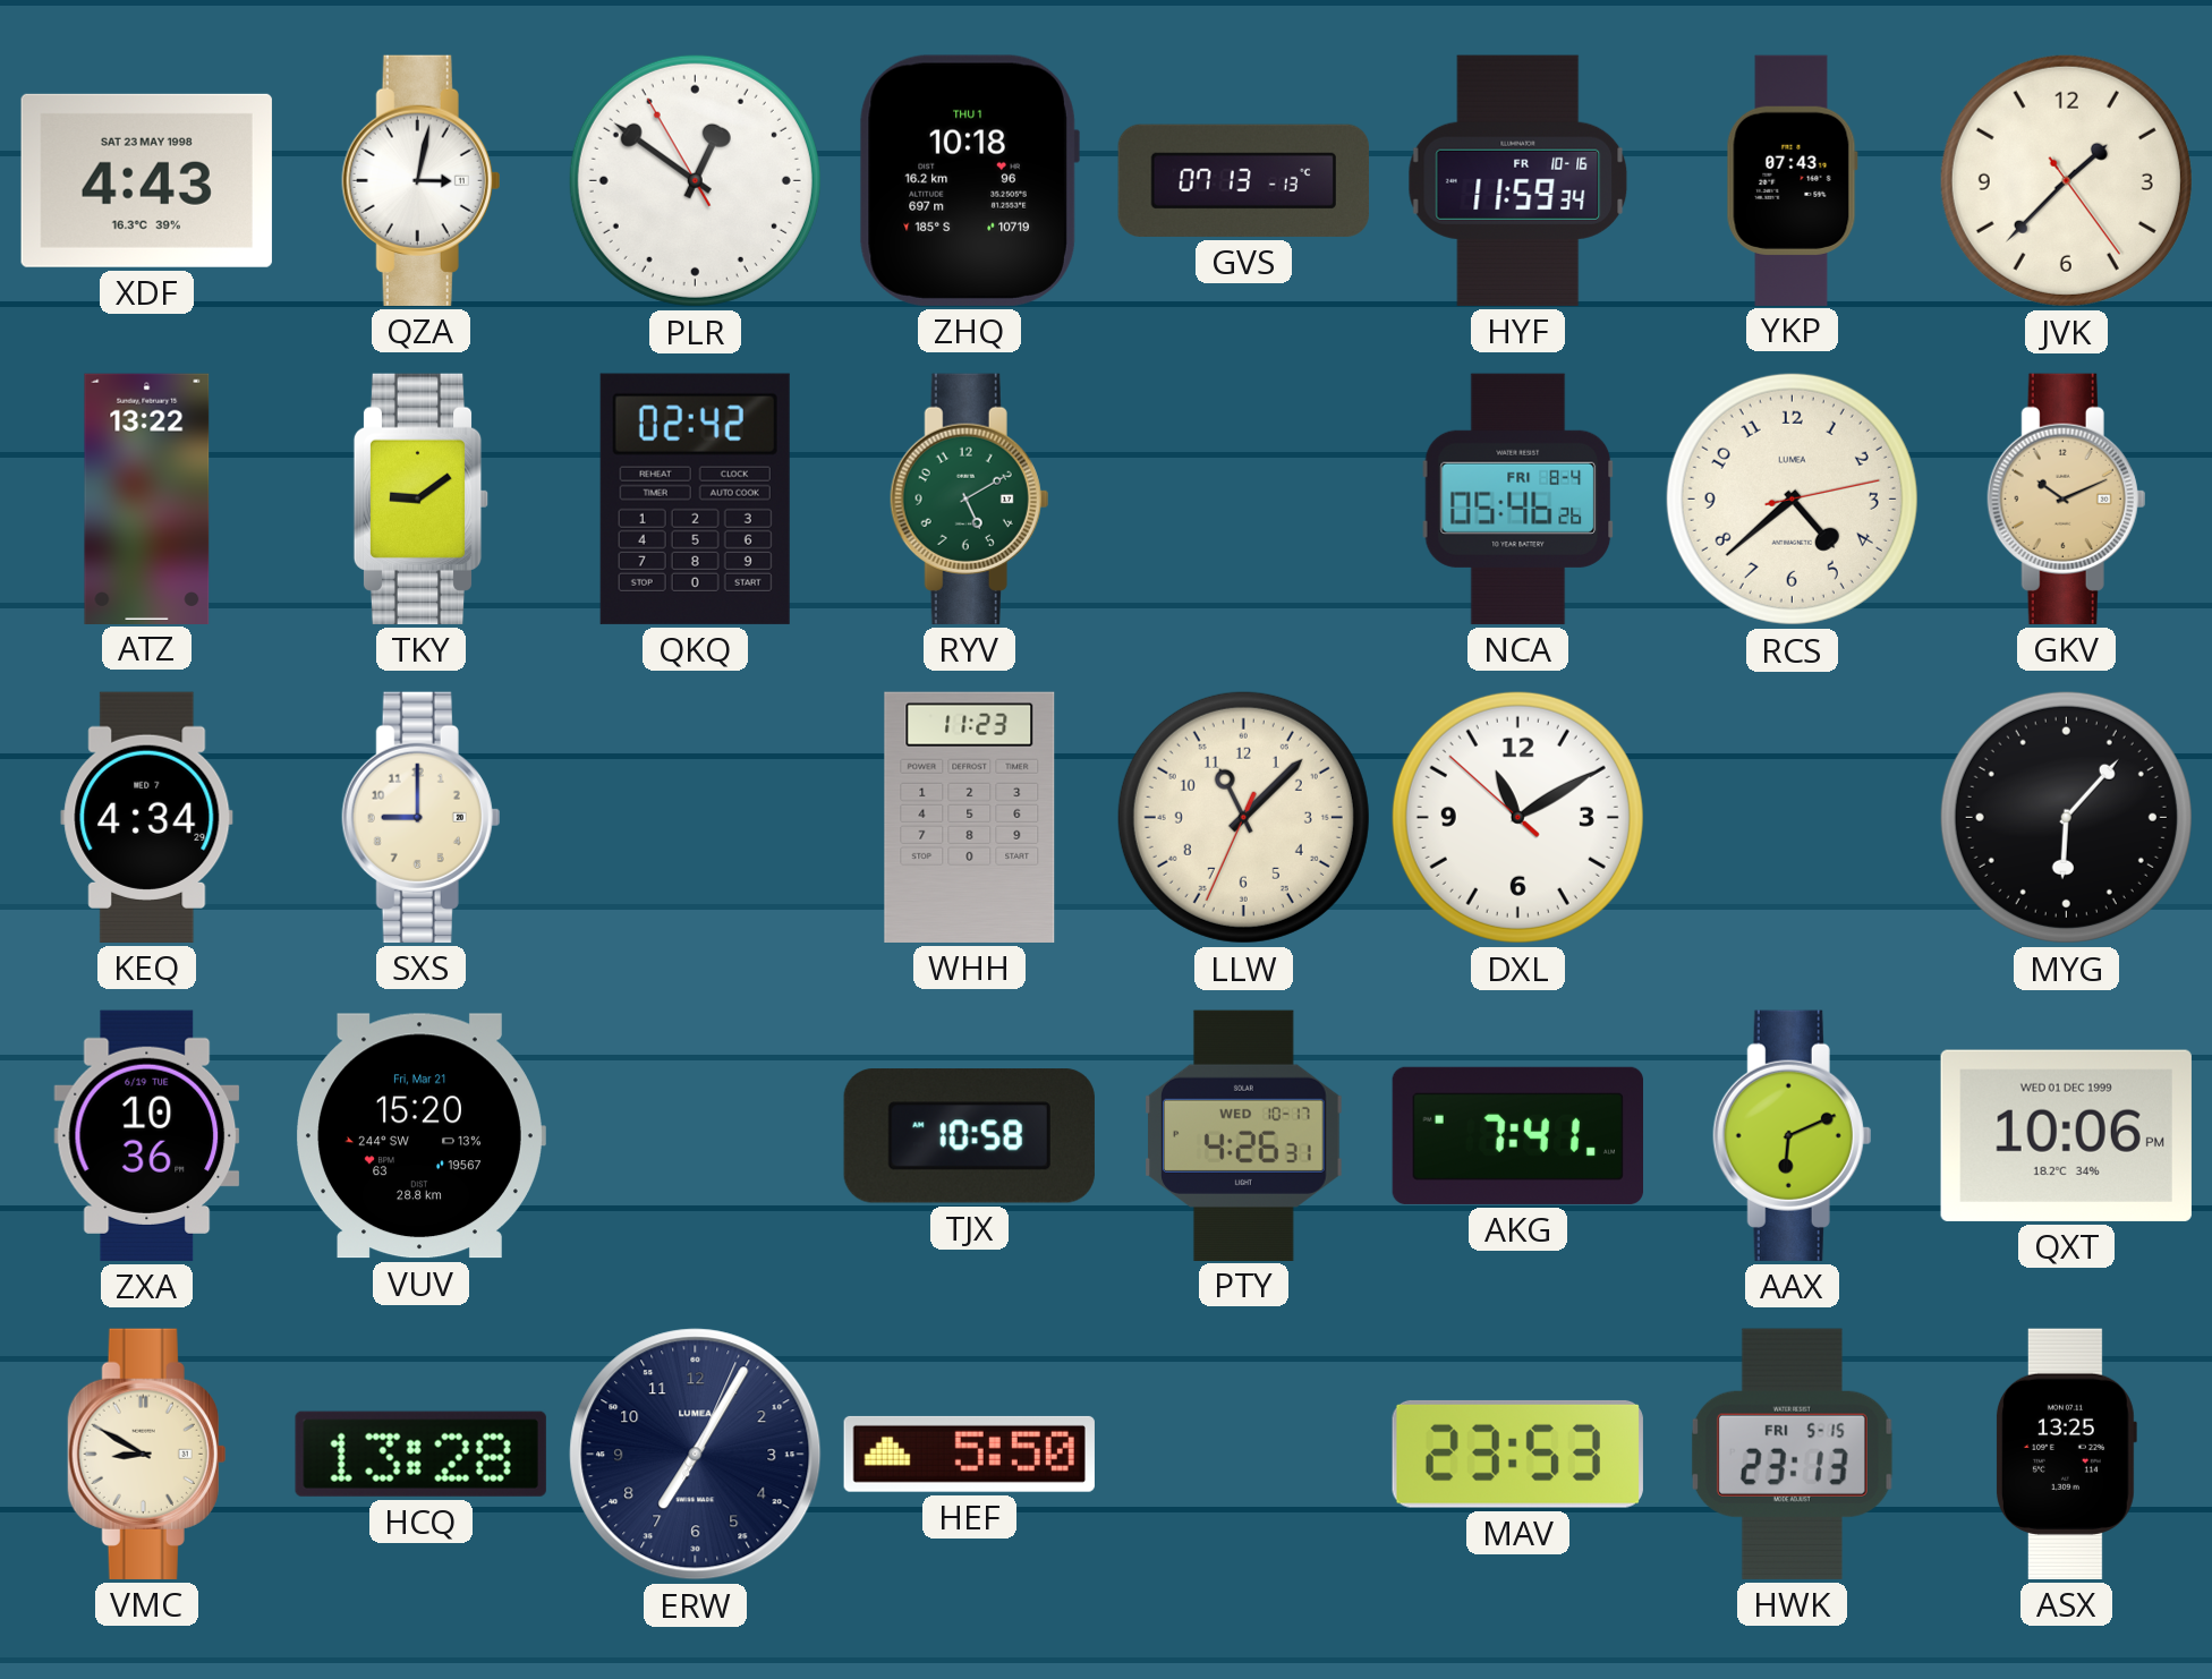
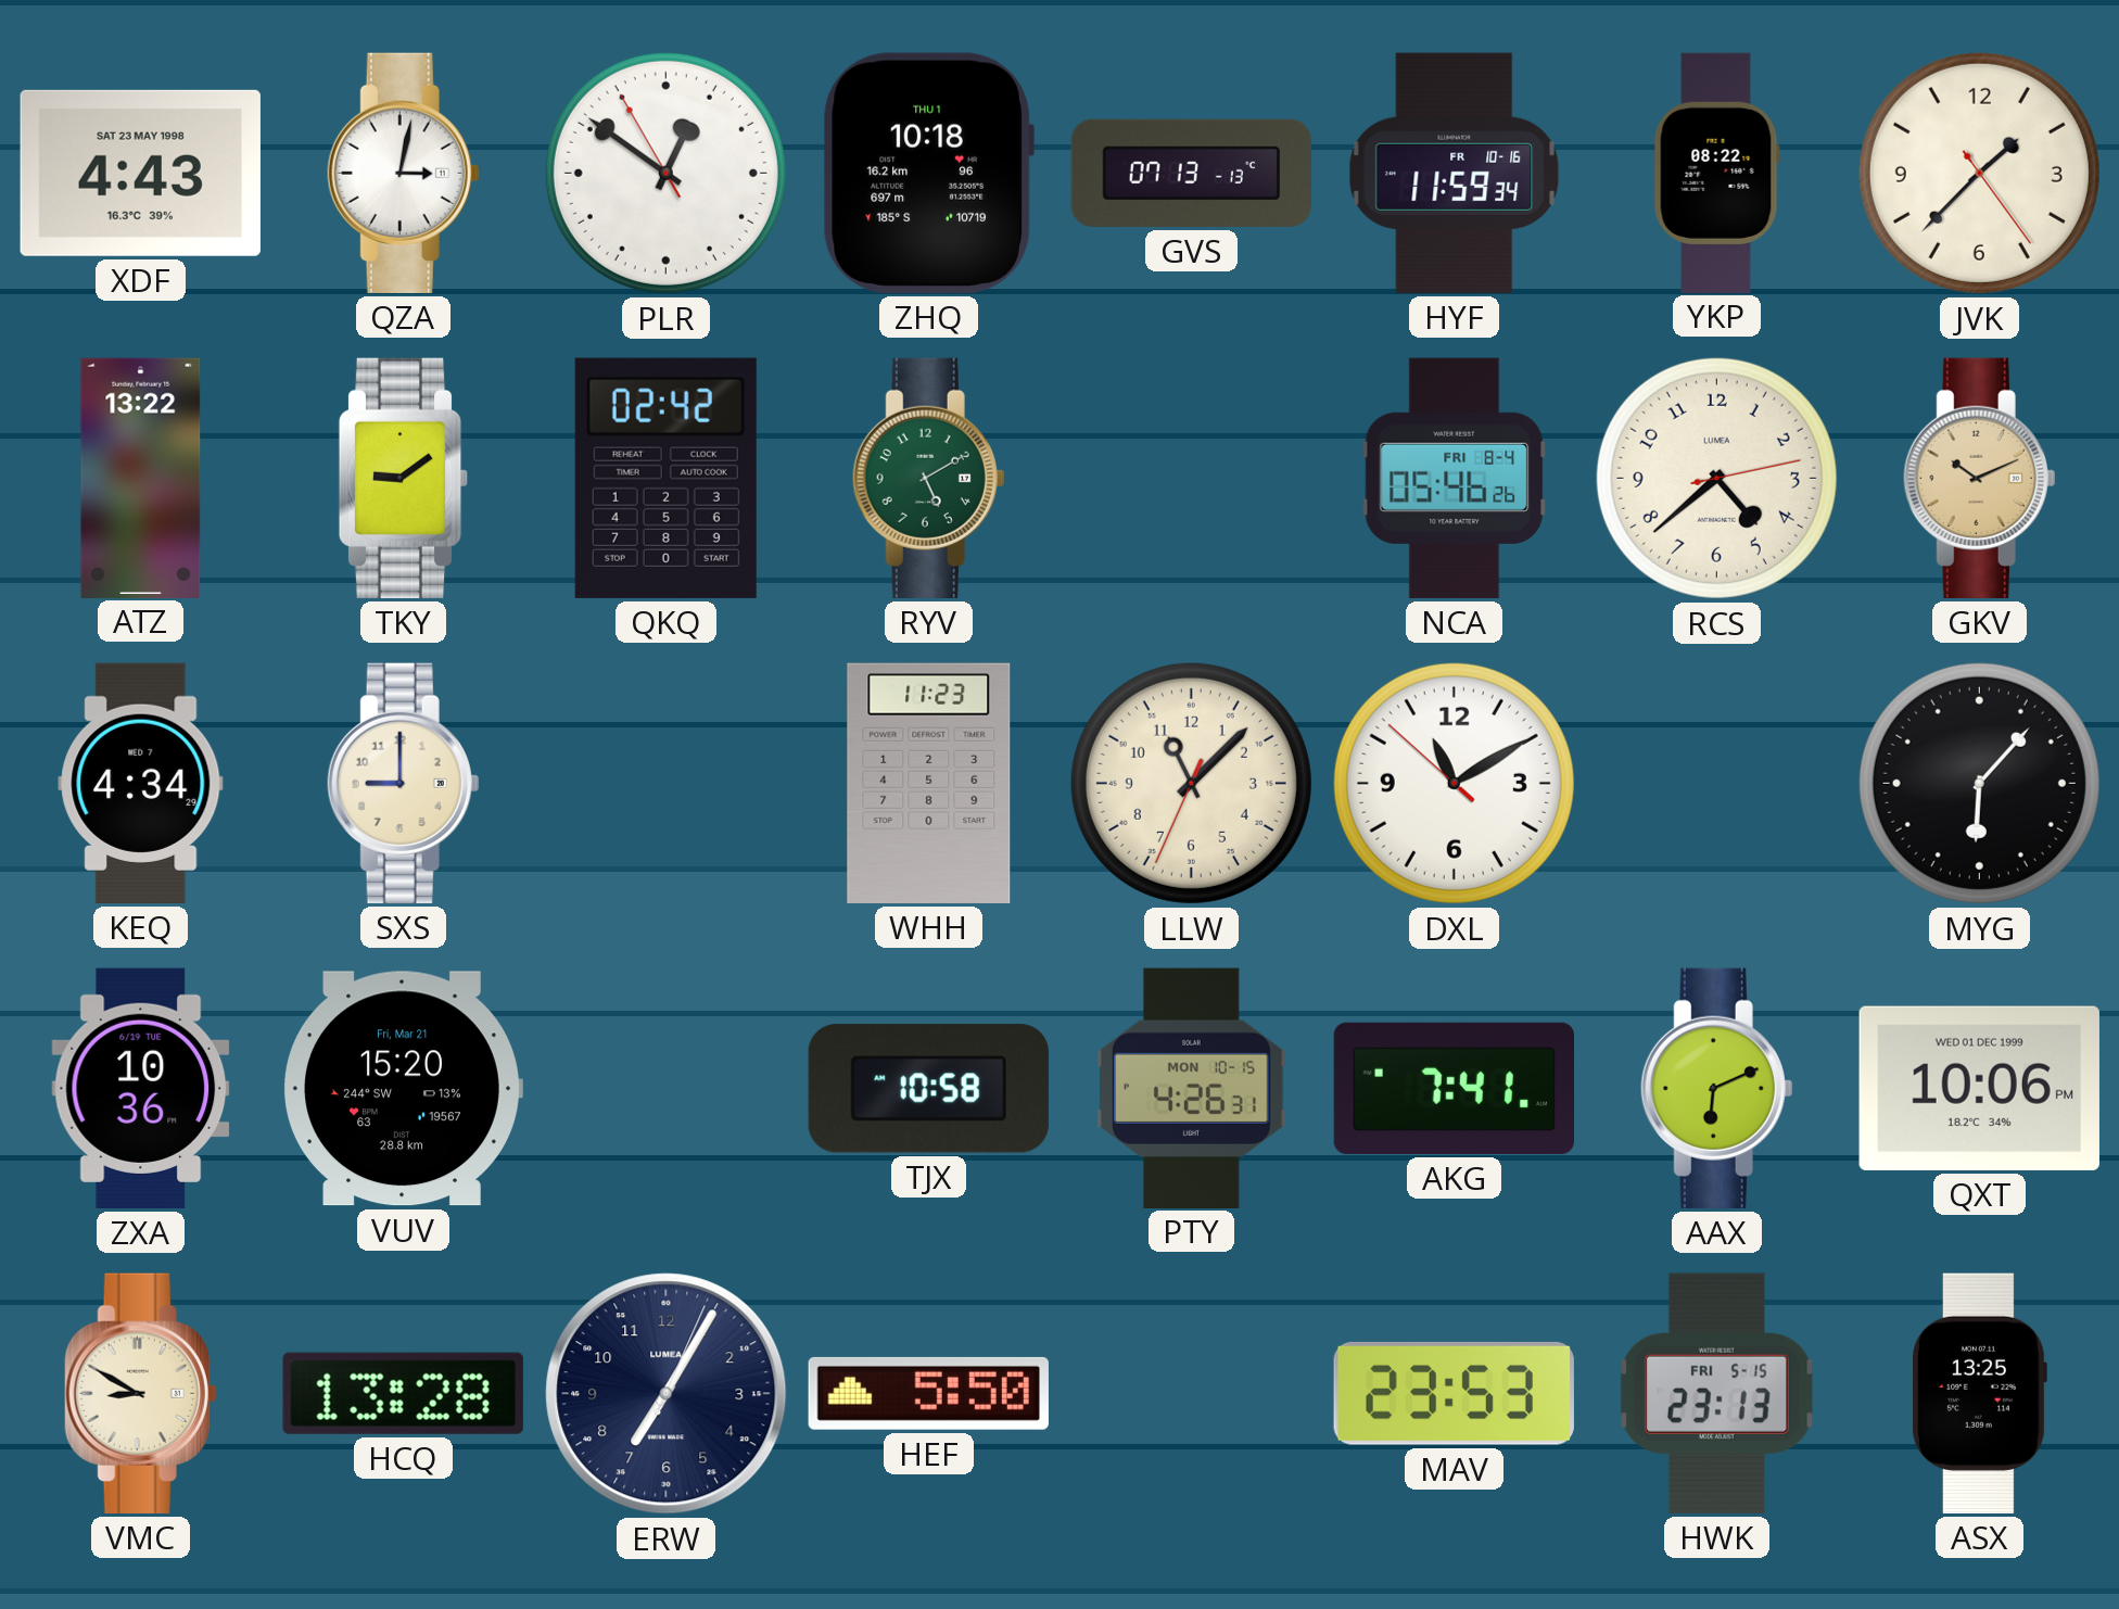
YKP: 07:43 -> 08:22
PTY date: WED 10-17 -> MON 10-15
